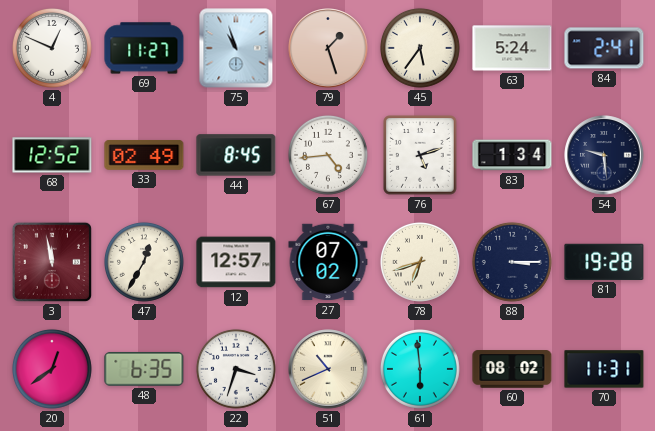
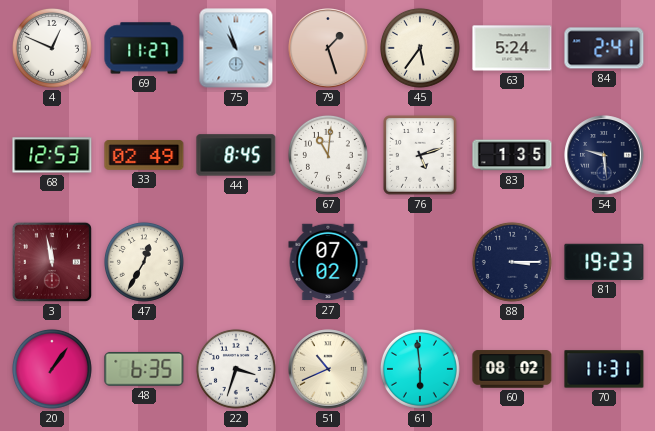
68: 12:52 -> 12:53
67: 4:44 -> 11:01
83: 1:34 -> 1:35
12: 12:57 -> none
78: 6:42 -> none
81: 19:28 -> 19:23
20: 12:39 -> 1:06
